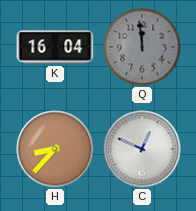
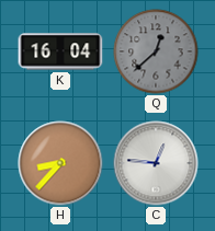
Q: 11:59 -> 12:38
C: 12:49 -> 12:46
